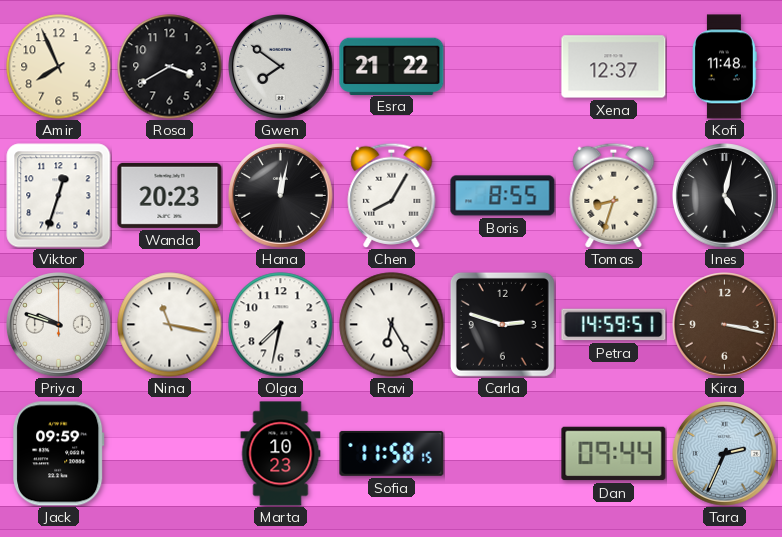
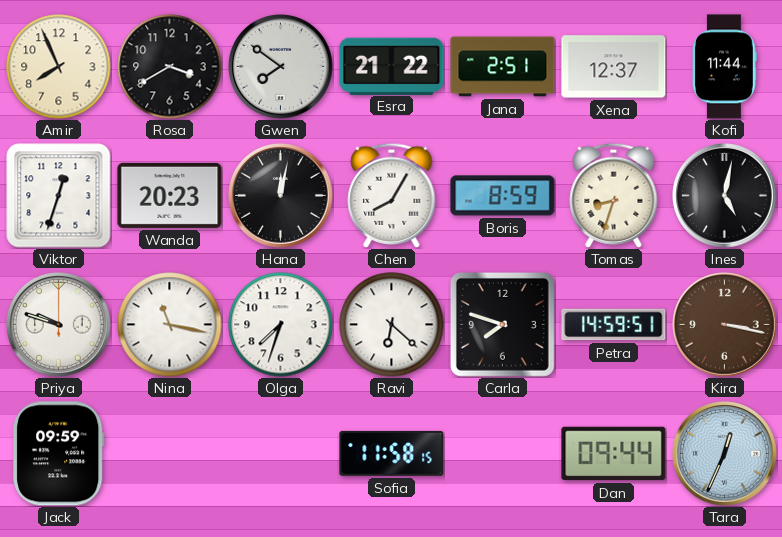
Jana: none -> 2:51
Kofi: 11:48 -> 11:44
Boris: 8:55 -> 8:59
Olga: 7:32 -> 7:33
Ravi: 6:25 -> 6:22
Carla: 2:48 -> 7:48
Marta: 10:23 -> none
Tara: 2:34 -> 12:34
